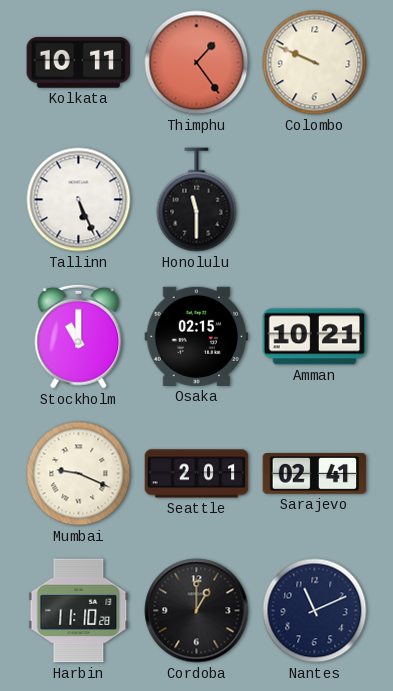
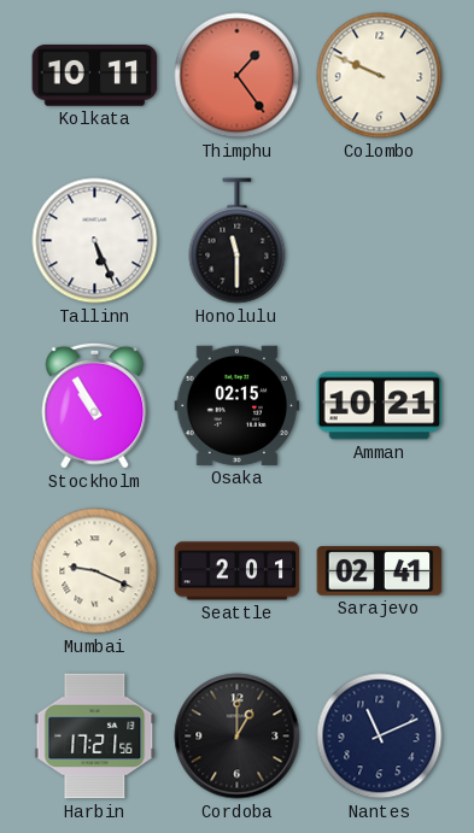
Stockholm: 11:00 -> 10:55
Harbin: 11:10 -> 17:21
